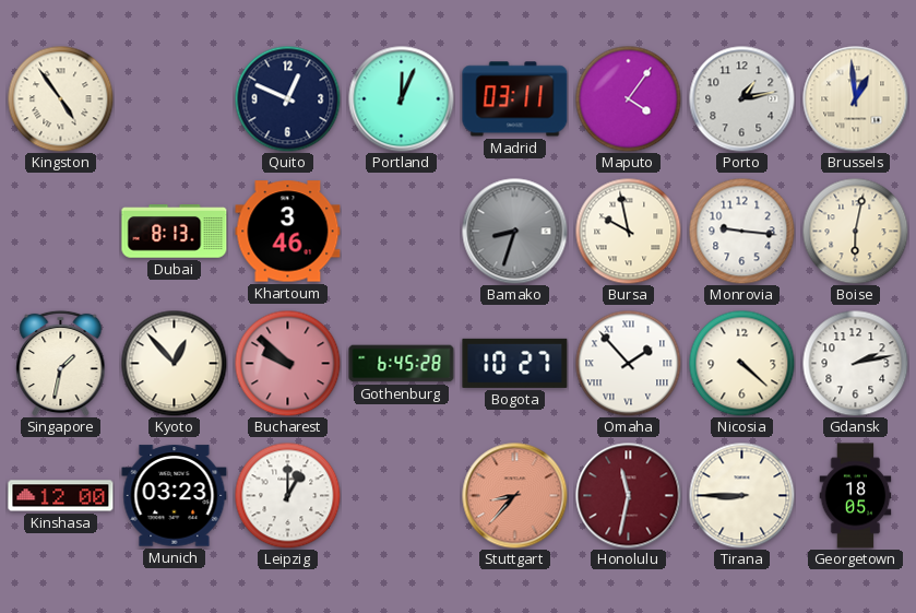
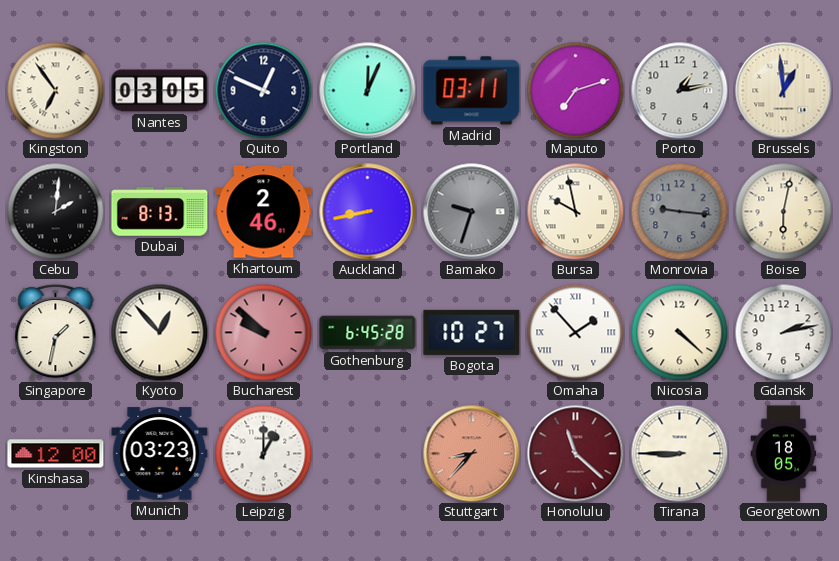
Kingston: 4:54 -> 6:54
Nantes: none -> 03:05
Maputo: 4:06 -> 7:12
Cebu: none -> 2:01
Khartoum: 3:46 -> 2:46
Auckland: none -> 8:43
Bamako: 8:33 -> 9:33
Monrovia dial: white -> grey
Honolulu: 11:32 -> 11:22
